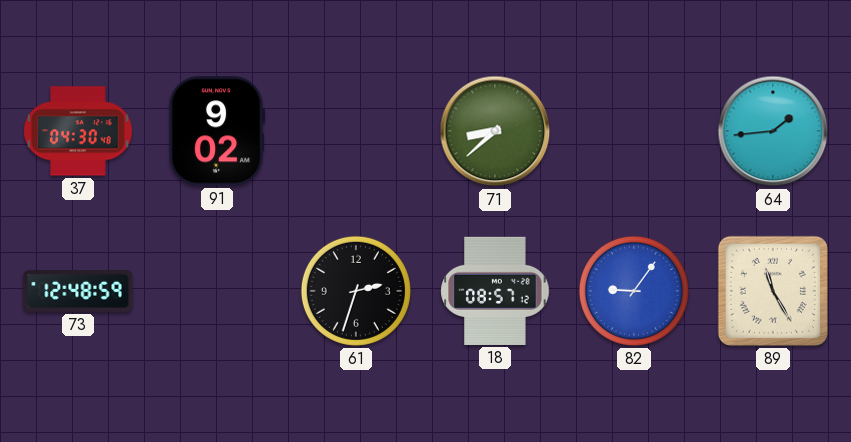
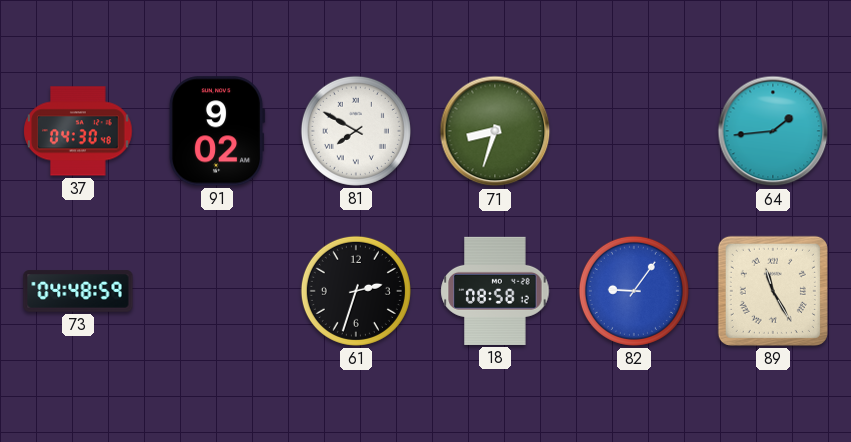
81: none -> 7:50
71: 8:38 -> 8:33
73: 12:48 -> 04:48
18: 08:57 -> 08:58
